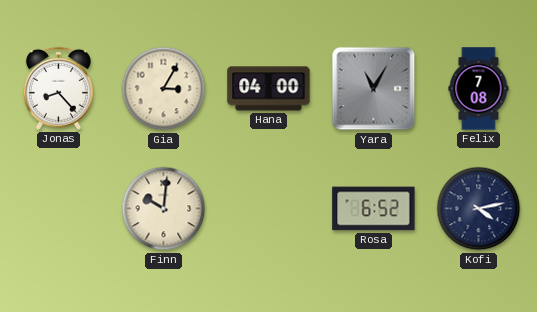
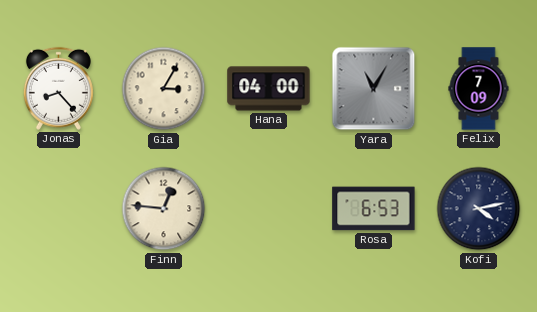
Felix: 7:08 -> 7:09
Finn: 10:01 -> 12:46
Rosa: 6:52 -> 6:53
